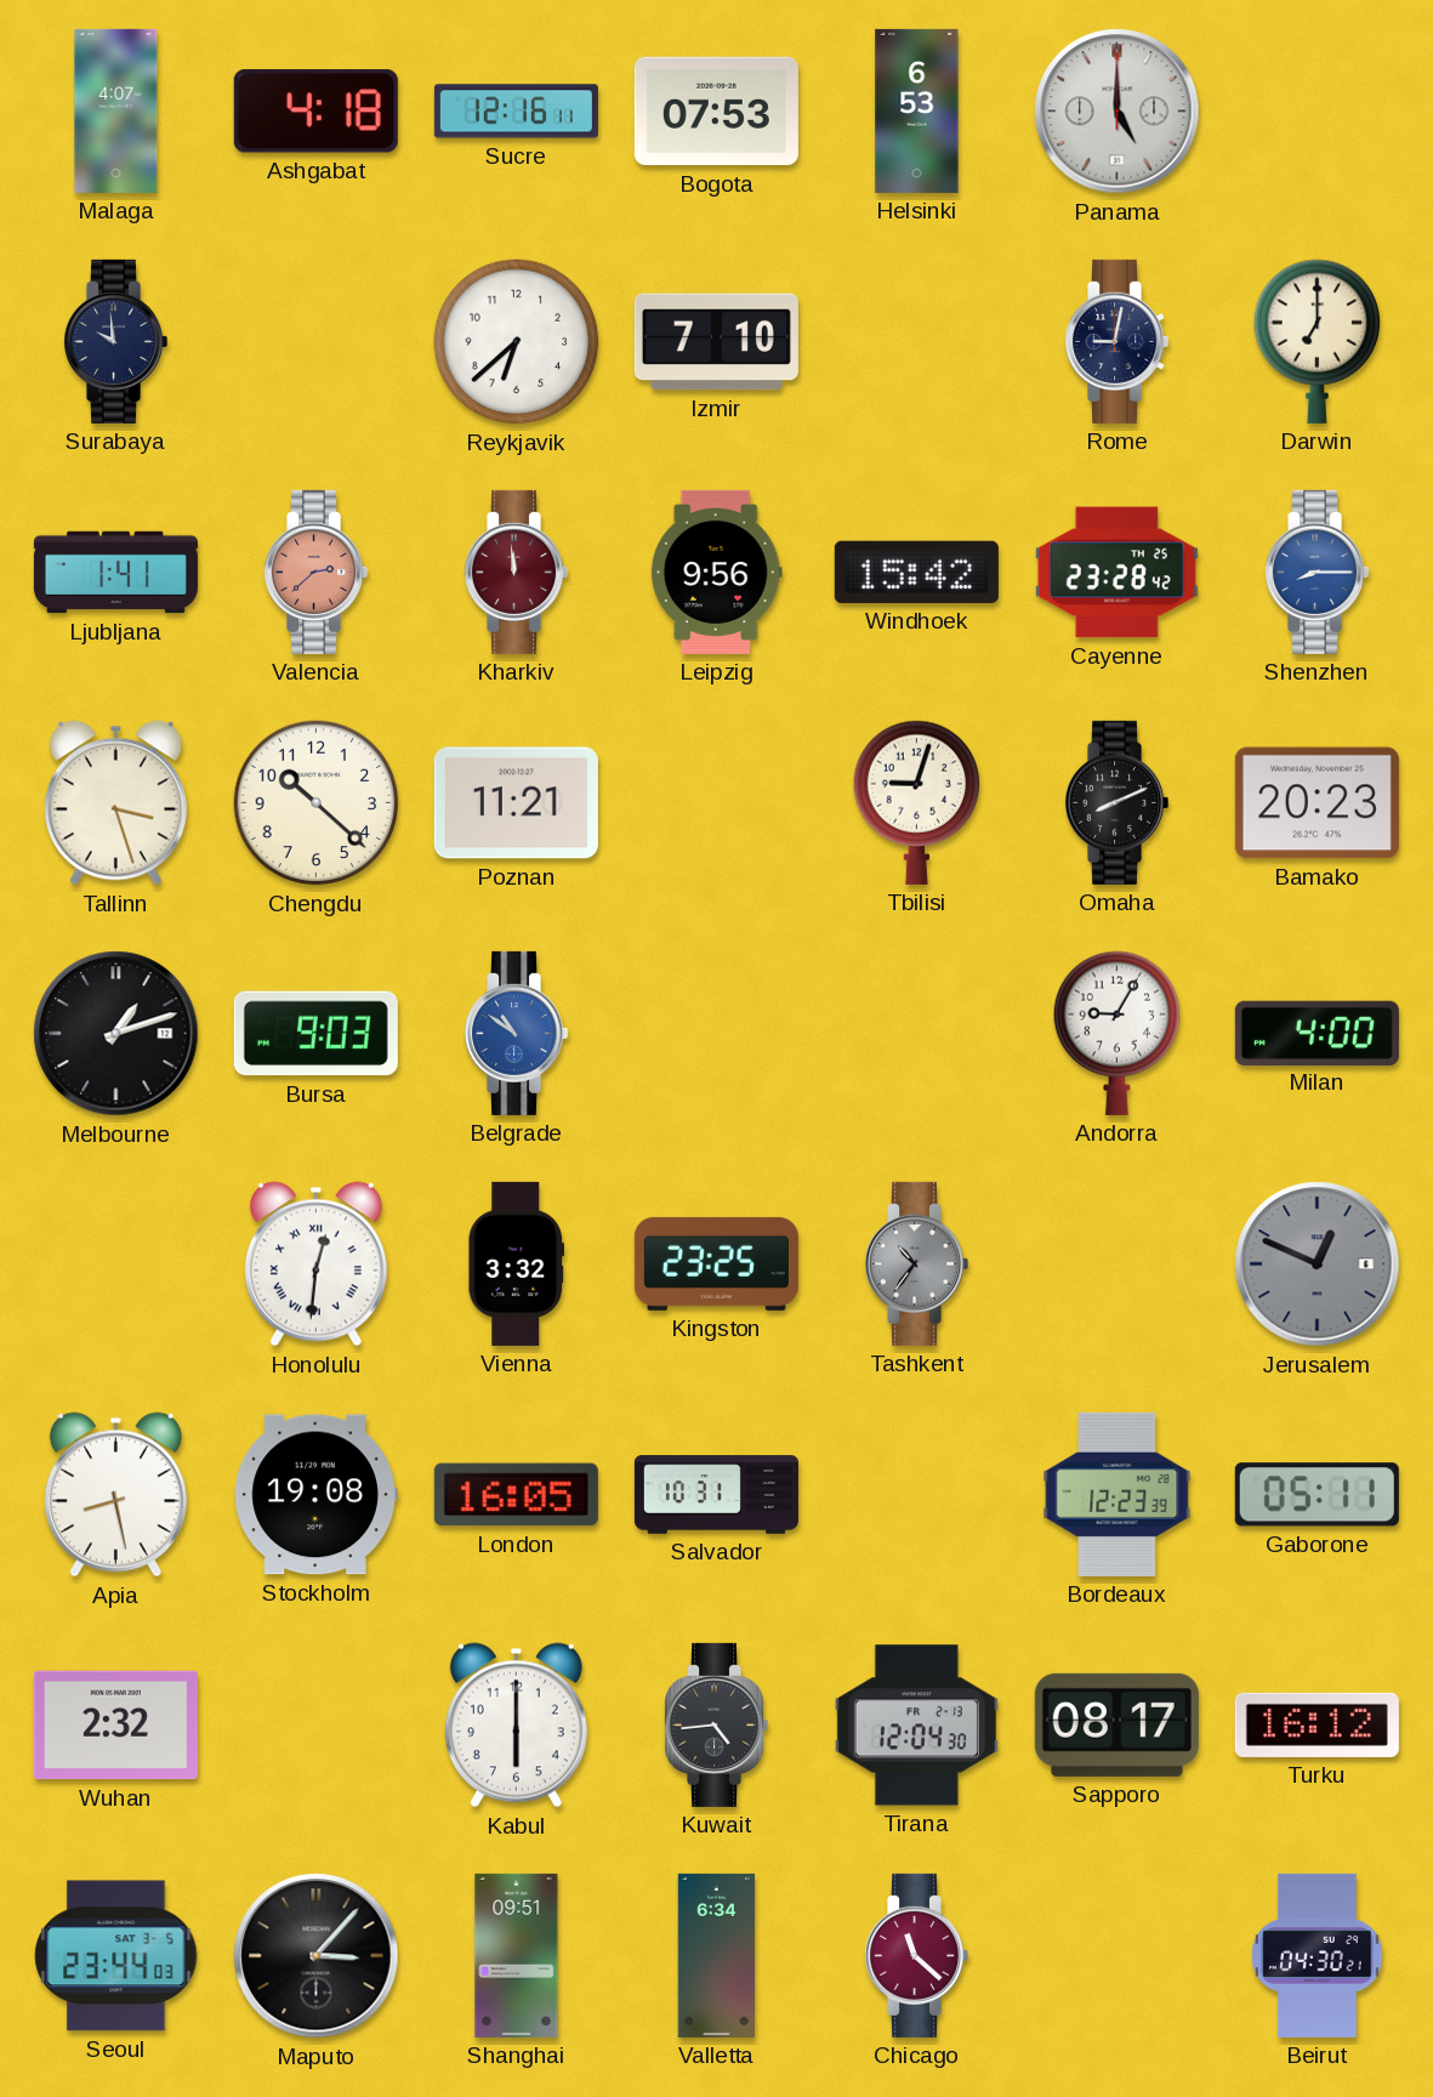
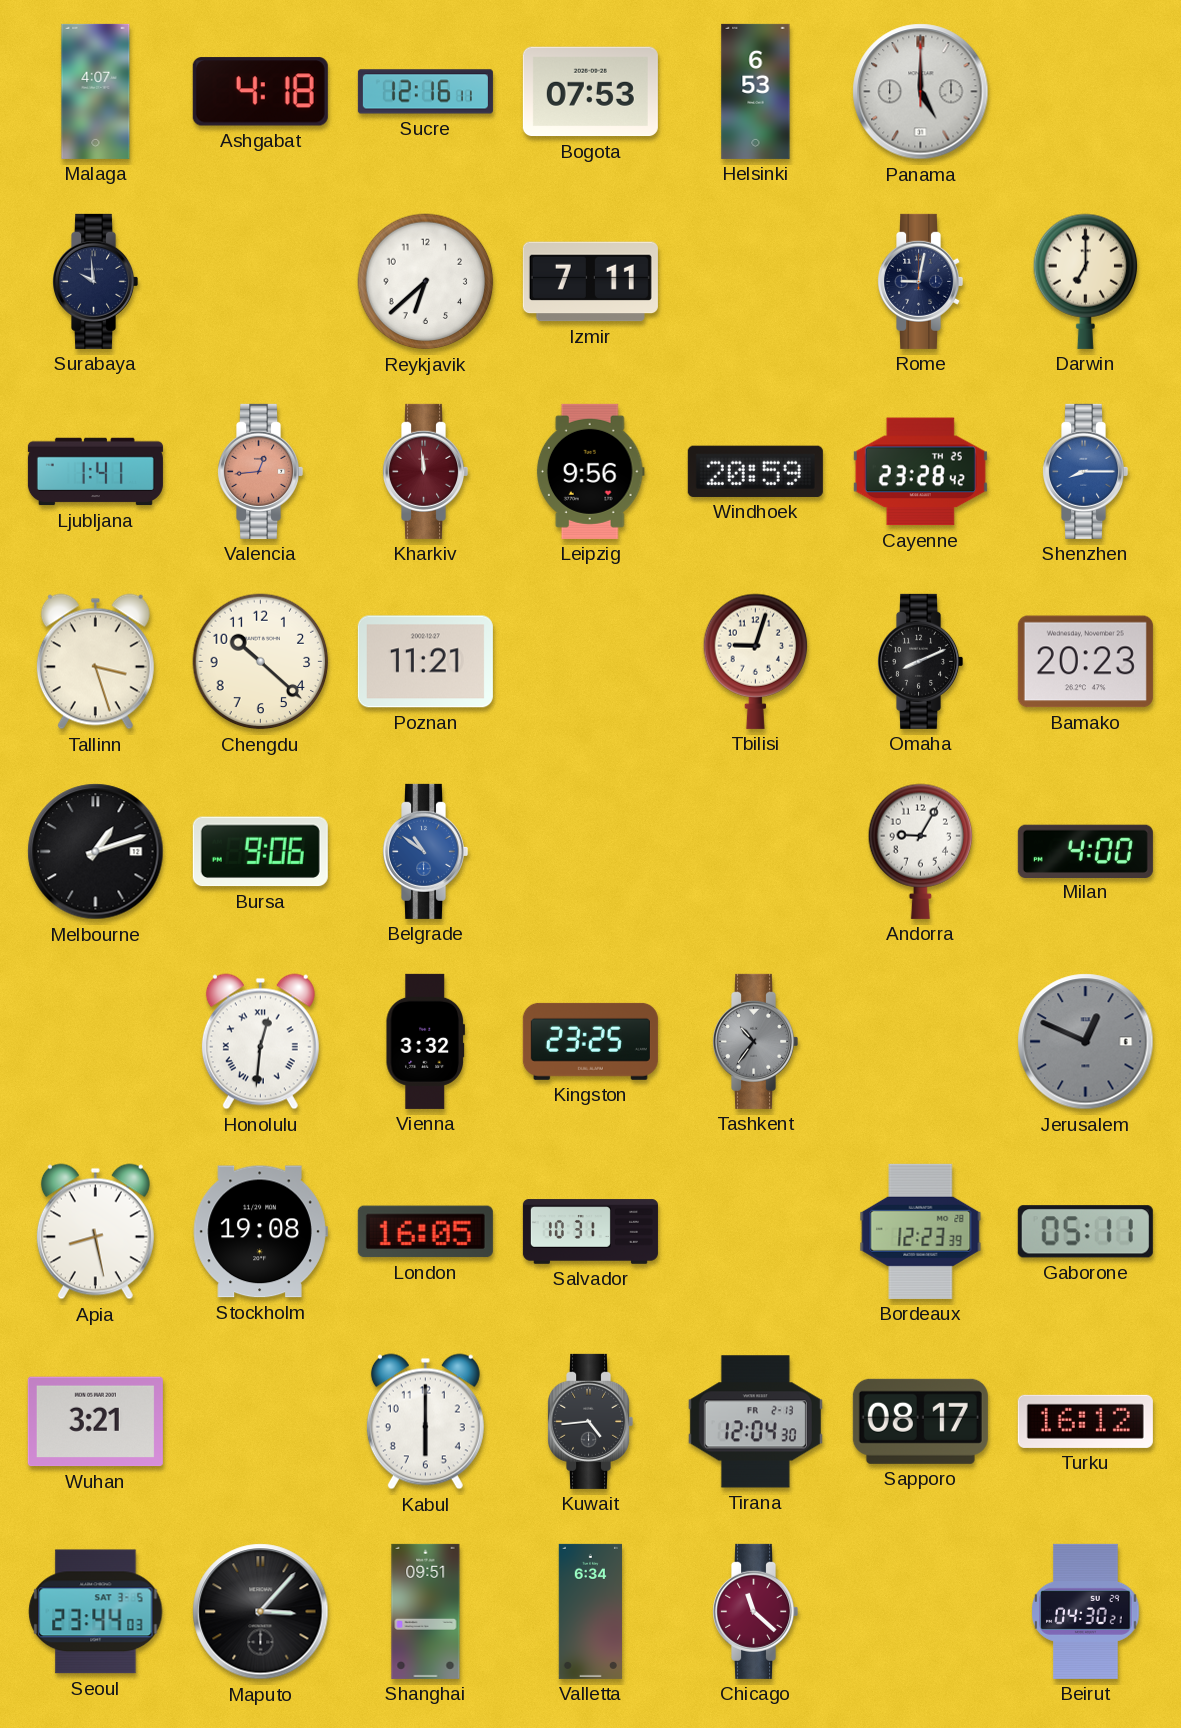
Izmir: 7:10 -> 7:11
Valencia: 2:38 -> 12:44
Windhoek: 15:42 -> 20:59
Bursa: 9:03 -> 9:06
Wuhan: 2:32 -> 3:21
